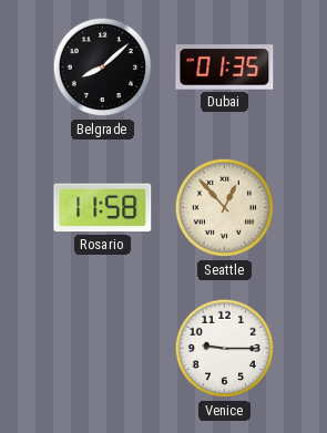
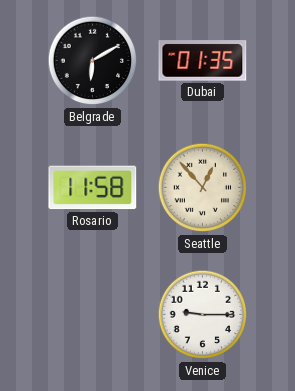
Belgrade: 8:08 -> 6:10
